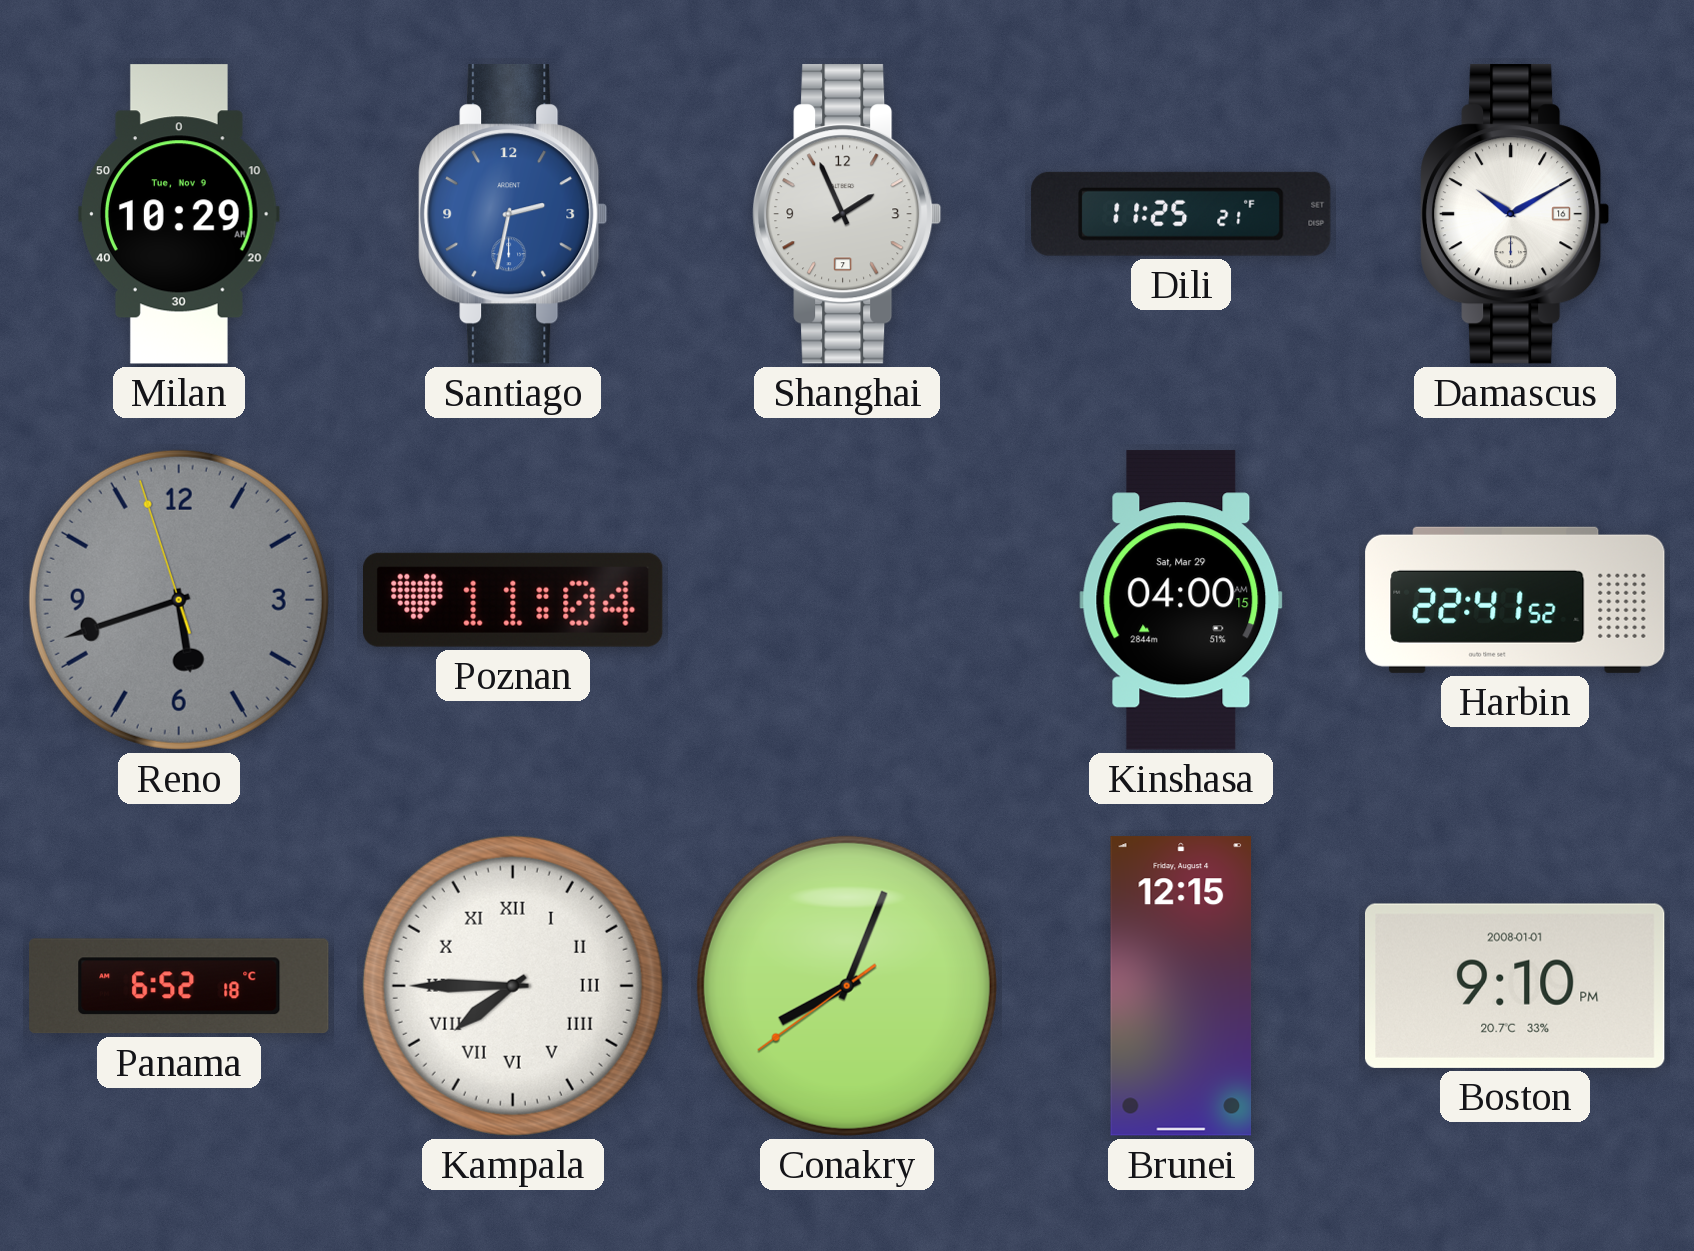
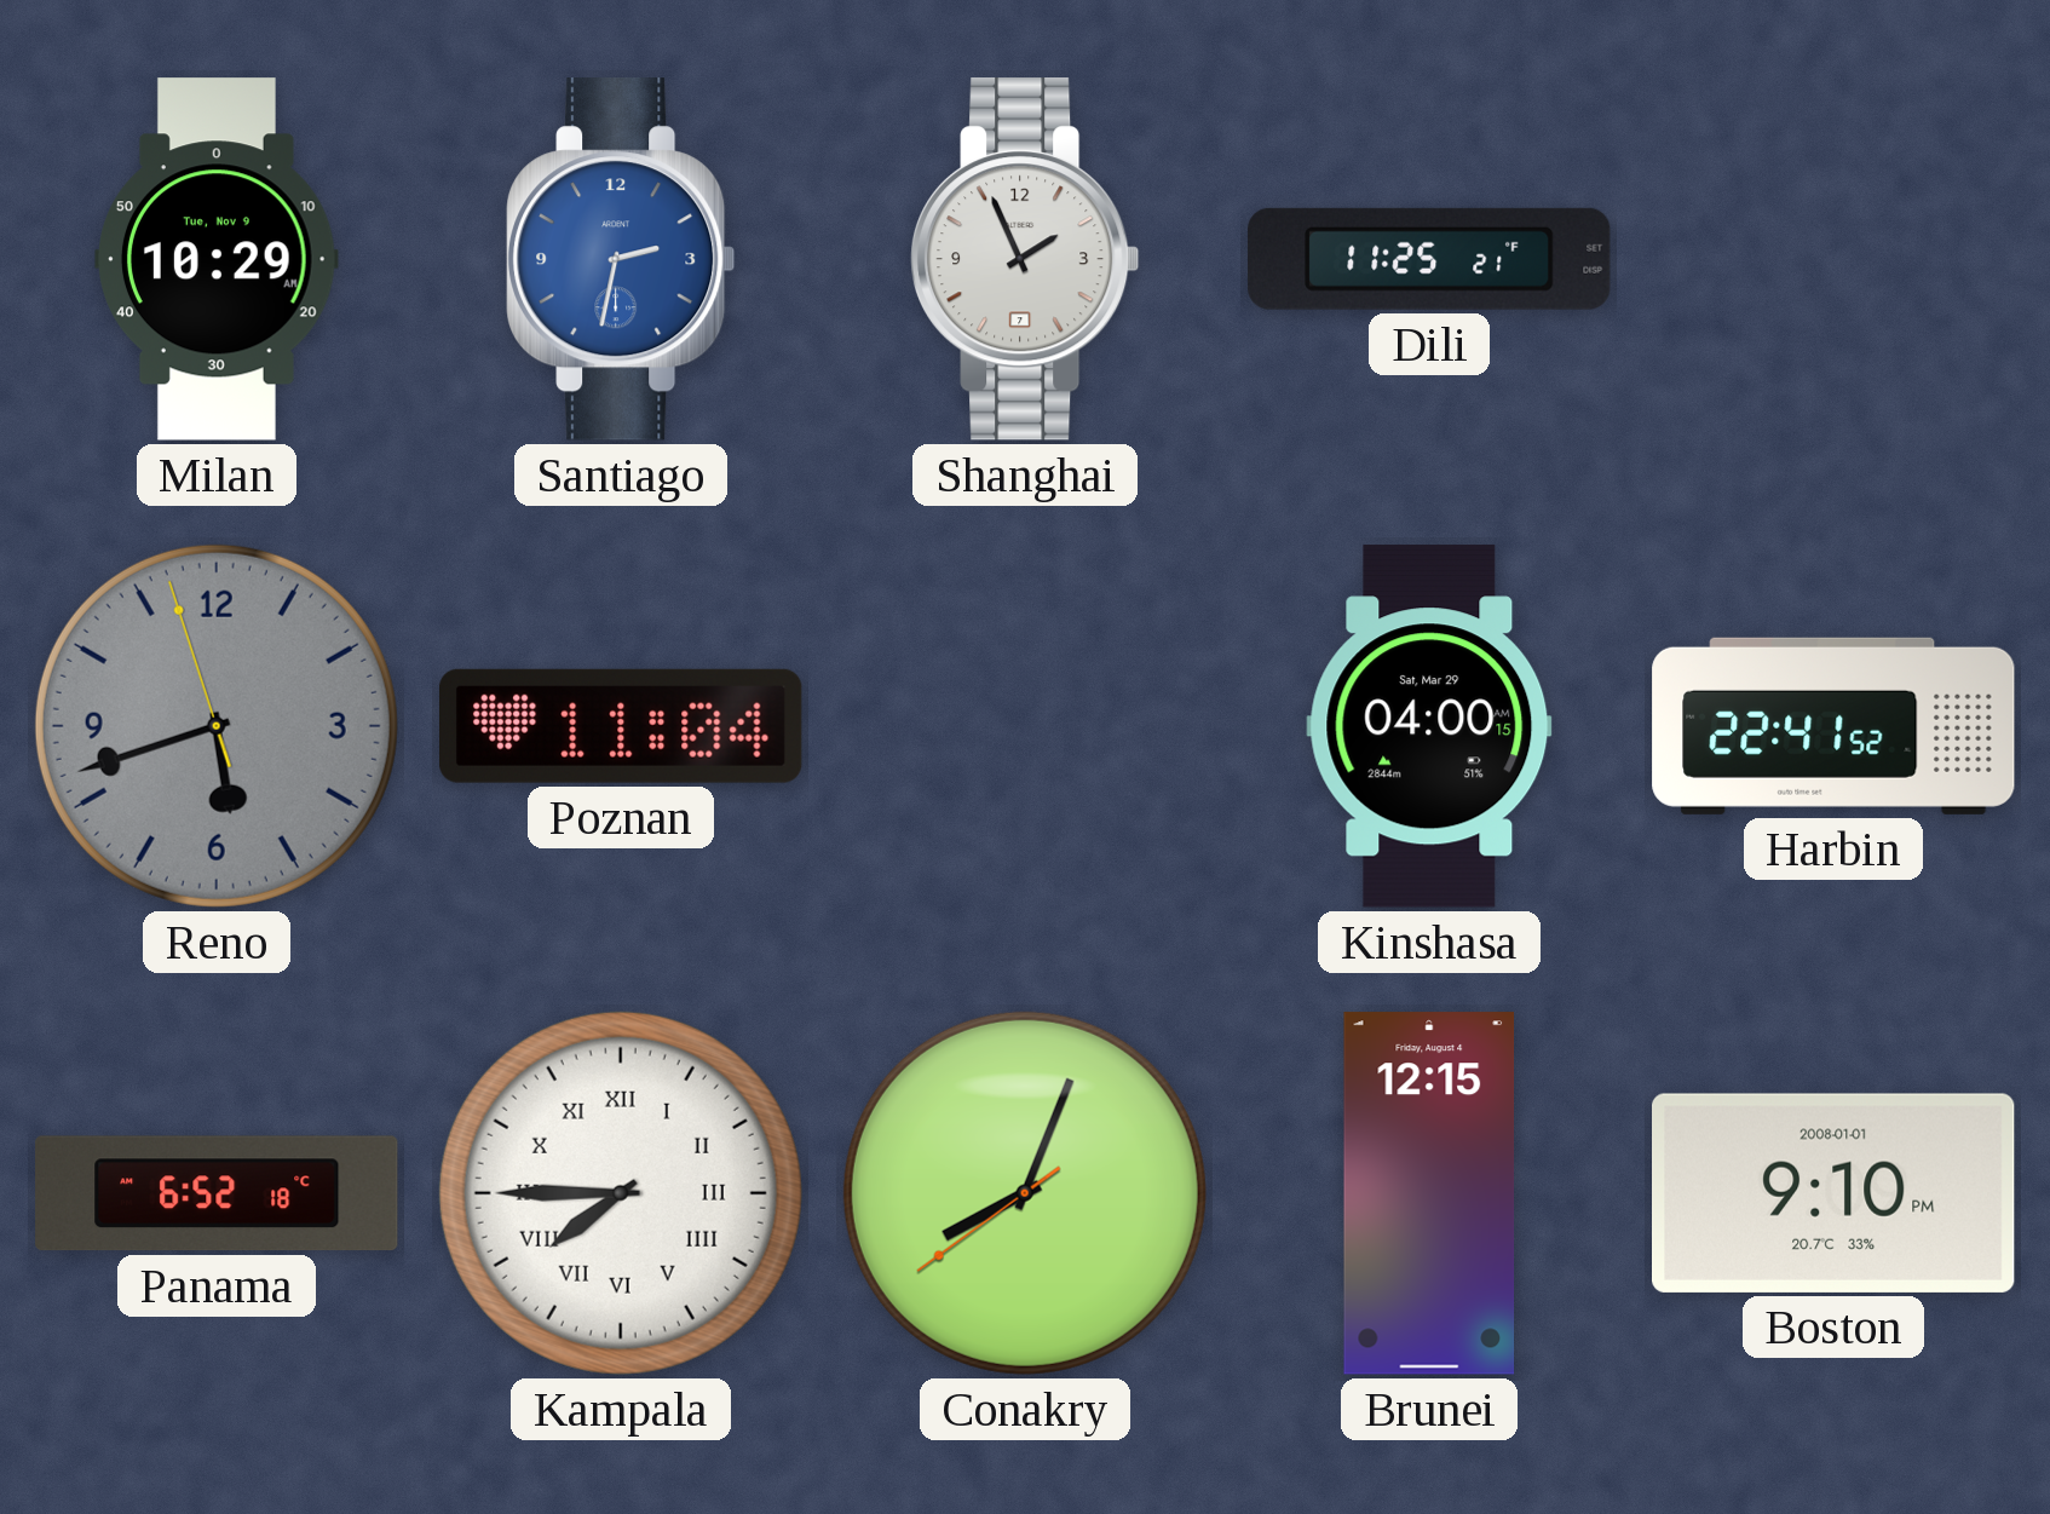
Damascus: 10:10 -> none
